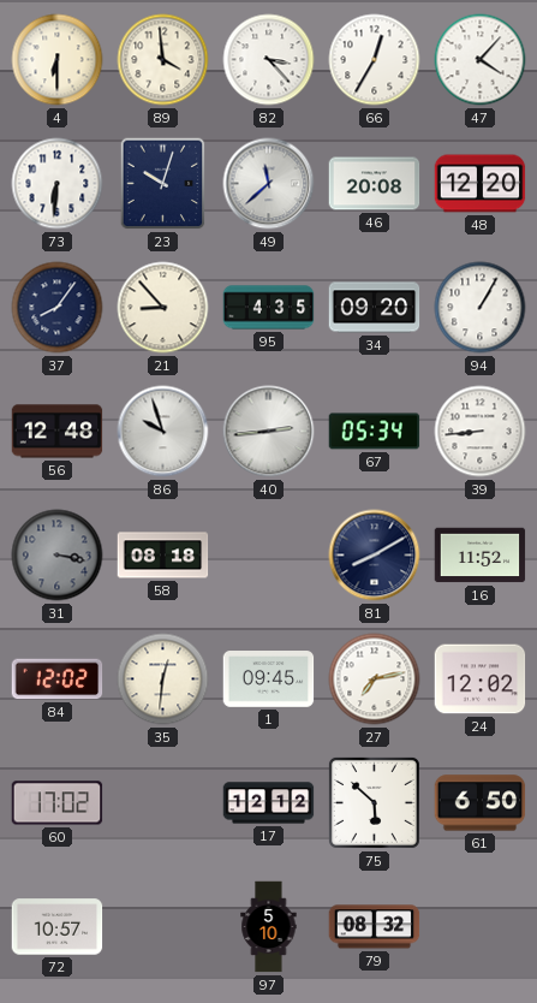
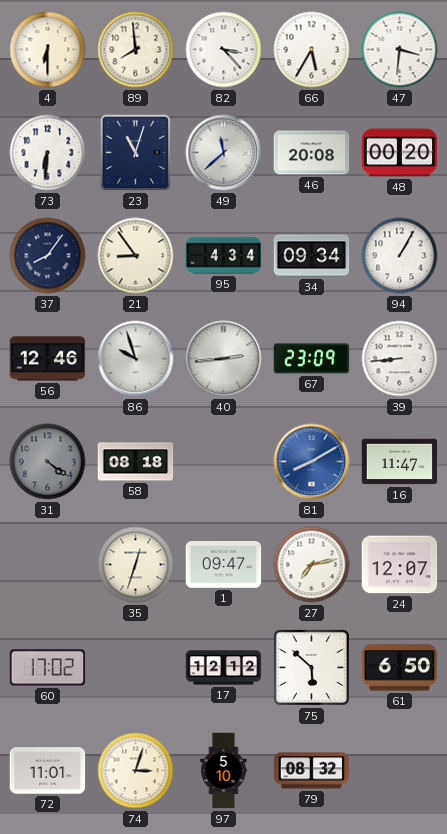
89: 3:59 -> 7:59
66: 12:35 -> 5:35
47: 4:07 -> 3:31
23: 10:03 -> 11:03
48: 12:20 -> 00:20
21: 8:53 -> 8:54
95: 4:35 -> 4:34
34: 09:20 -> 09:34
56: 12:48 -> 12:46
67: 05:34 -> 23:09
31: 3:17 -> 4:21
81 dial: navy -> blue
16: 11:52 -> 11:47
84: 12:02 -> none
35: 12:31 -> 12:33
1: 09:45 -> 09:47
24: 12:02 -> 12:07
72: 10:57 -> 11:01
74: none -> 3:03
